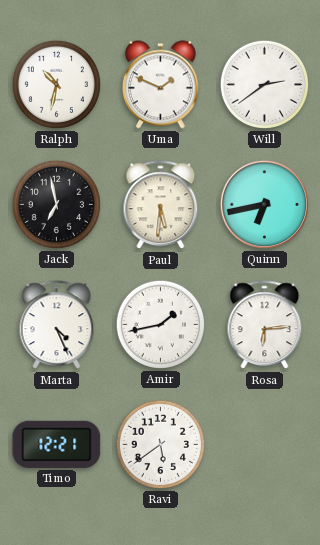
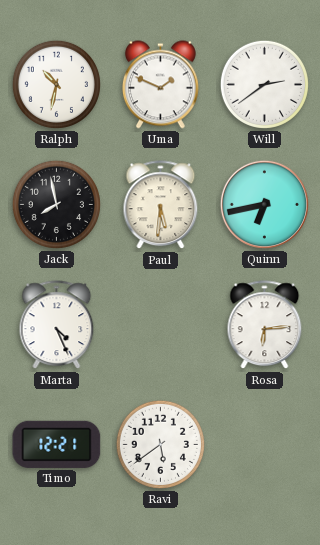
Jack: 6:58 -> 7:58
Amir: 1:43 -> none
